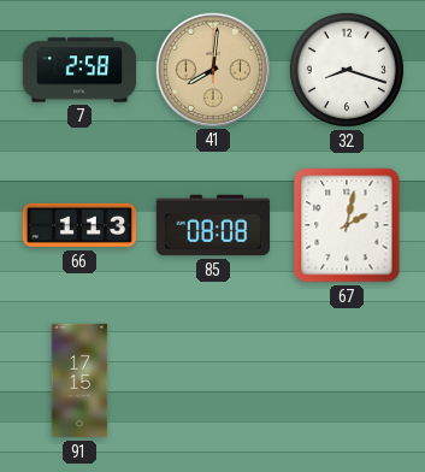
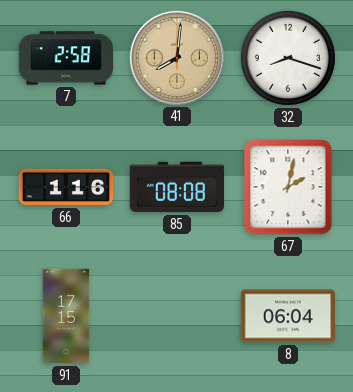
66: 1:13 -> 1:16
8: none -> 06:04
